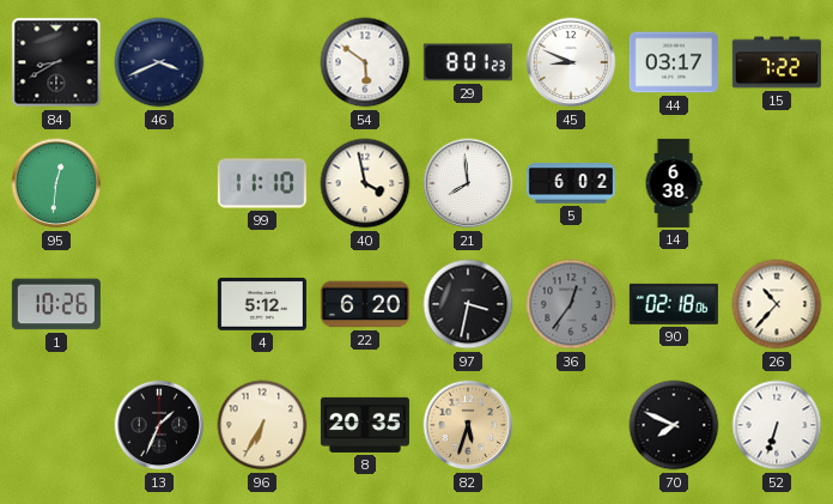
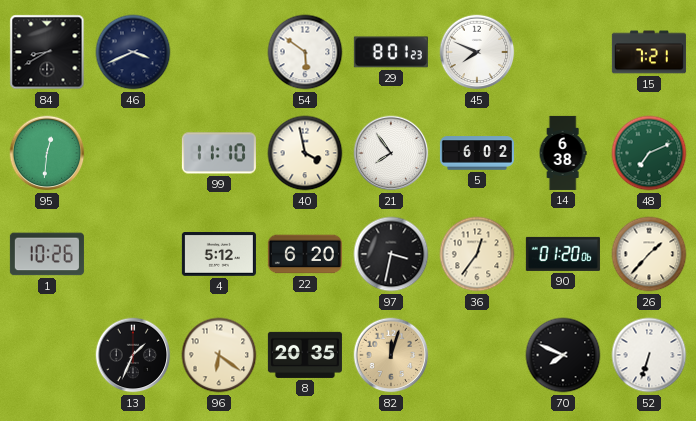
45: 8:49 -> 7:49
44: 03:17 -> none
15: 7:22 -> 7:21
21: 7:59 -> 7:54
48: none -> 7:11
36 dial: grey -> cream
90: 02:18 -> 01:20
26: 10:37 -> 1:37
96: 6:35 -> 6:21
82: 5:33 -> 12:03
